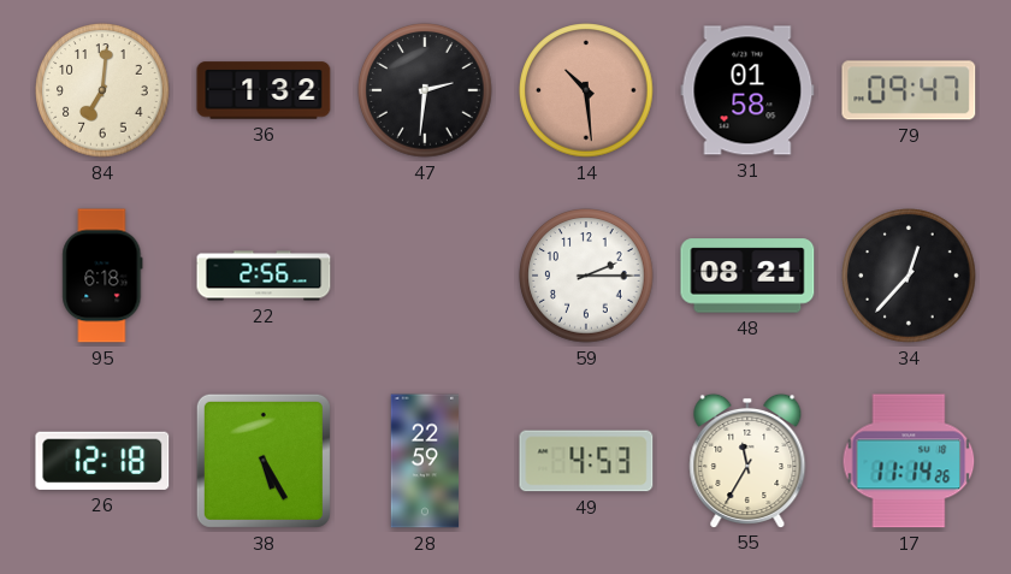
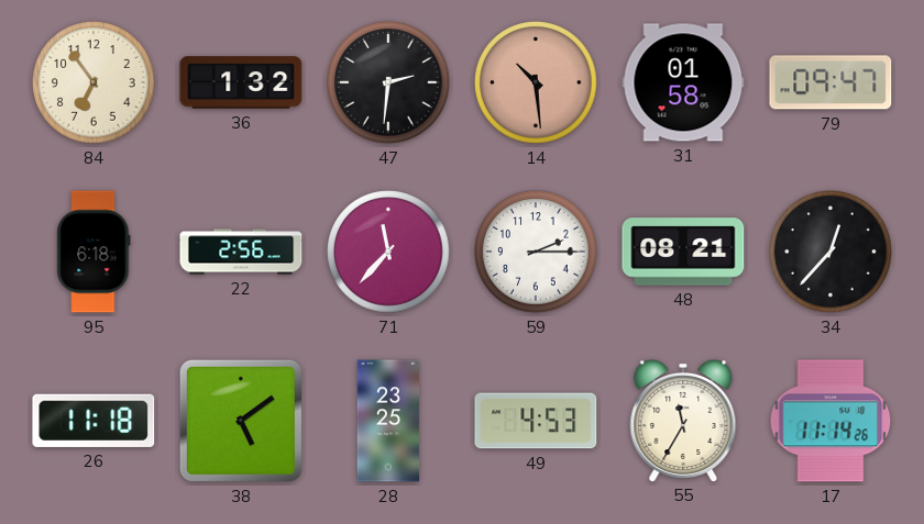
84: 7:01 -> 6:54
71: none -> 11:37
26: 12:18 -> 11:18
38: 5:25 -> 5:09
28: 22:59 -> 23:25
